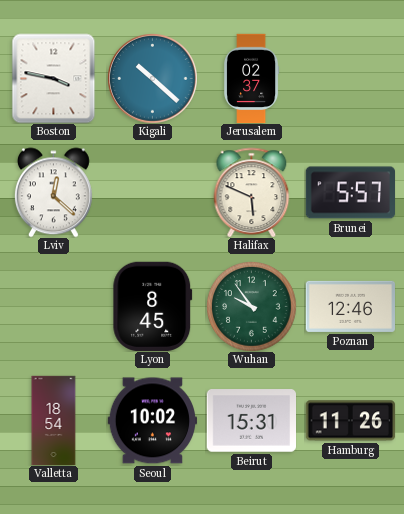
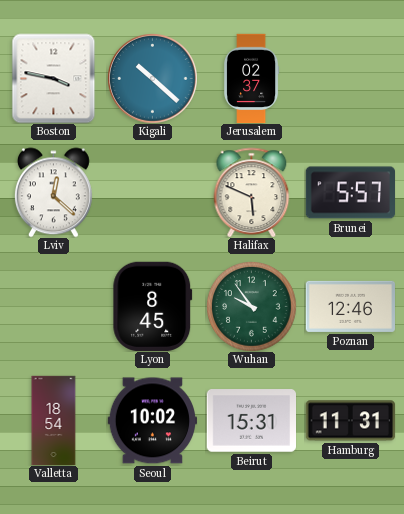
Hamburg: 11:26 -> 11:31
